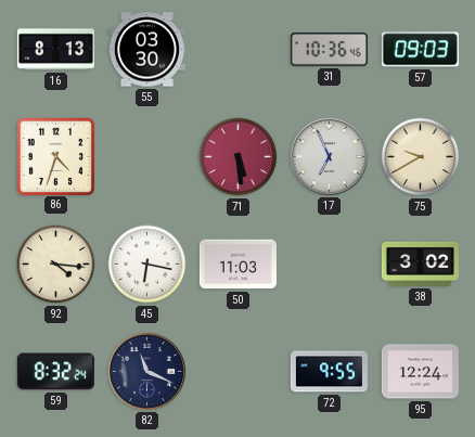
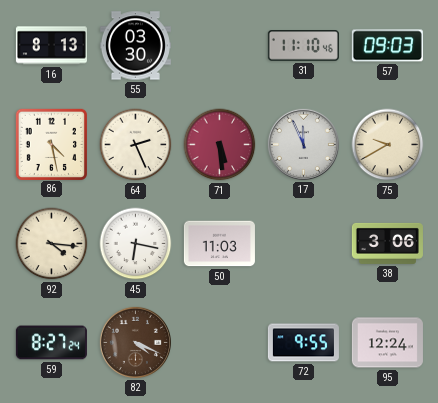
31: 10:36 -> 11:10
86: 4:33 -> 4:28
64: none -> 2:26
17: 6:56 -> 11:56
38: 3:02 -> 3:06
59: 8:32 -> 8:27
82: 11:19 -> 4:19
82 dial: navy -> brown
